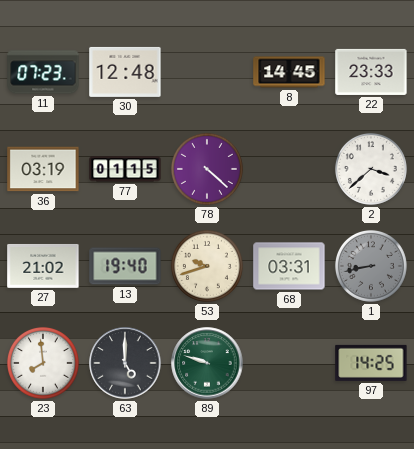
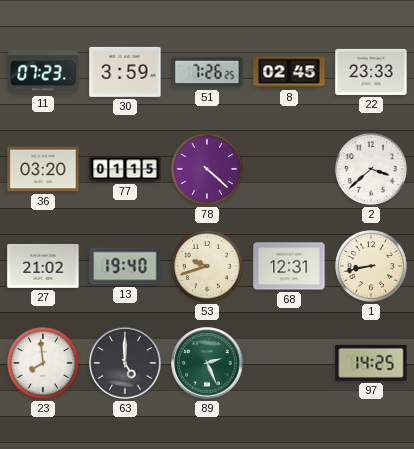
30: 12:48 -> 3:59
51: none -> 7:26
8: 14:45 -> 02:45
36: 03:19 -> 03:20
68: 03:31 -> 12:31
1 dial: grey -> cream
89: 9:48 -> 2:26
